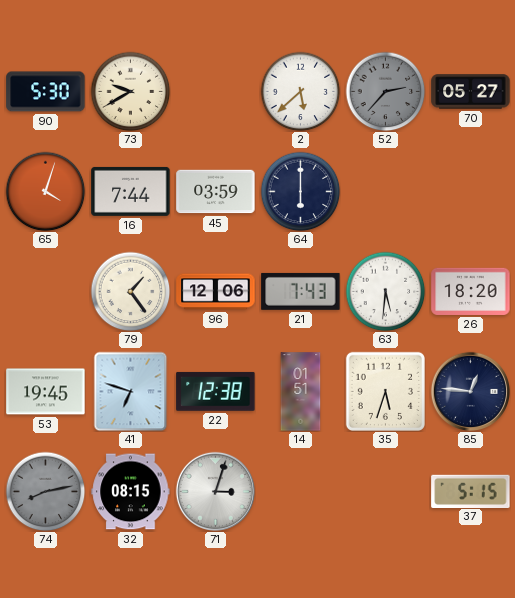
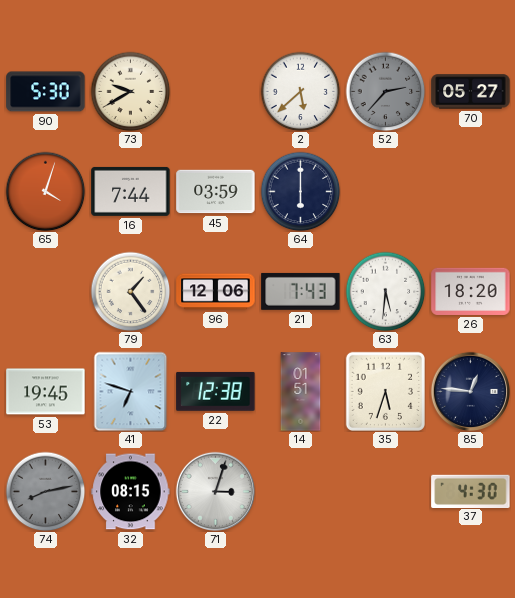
37: 5:15 -> 4:30
